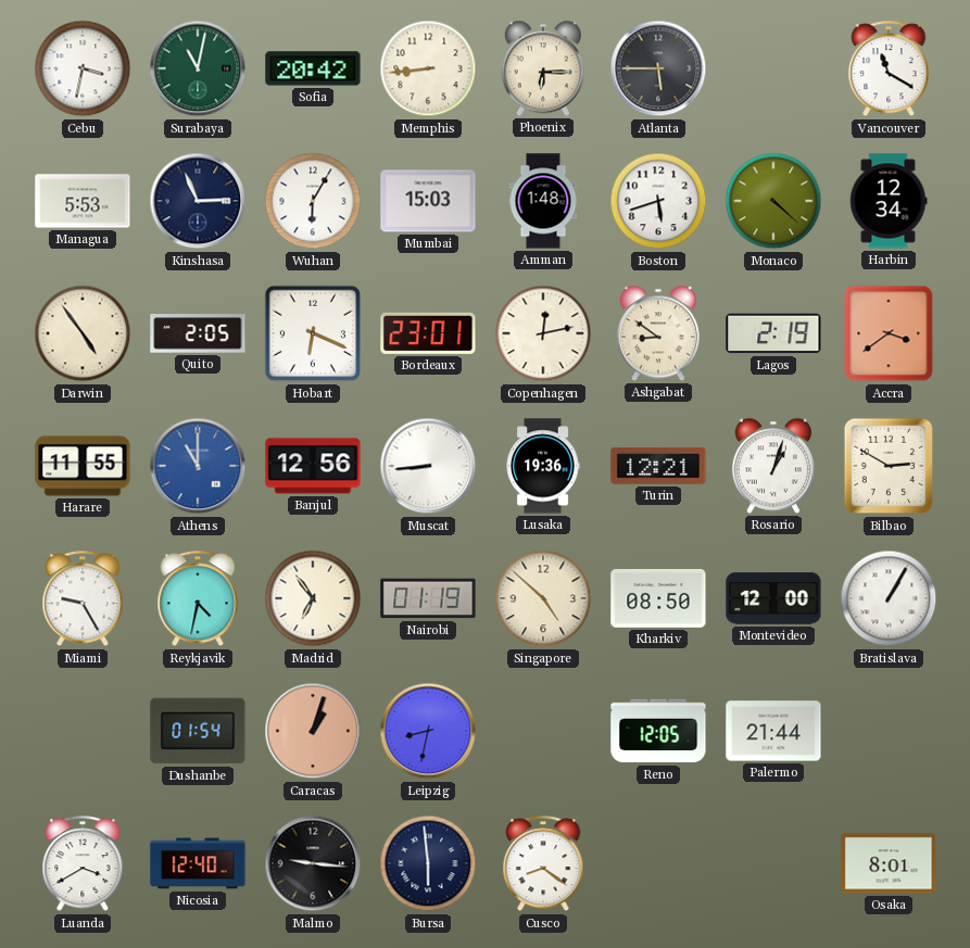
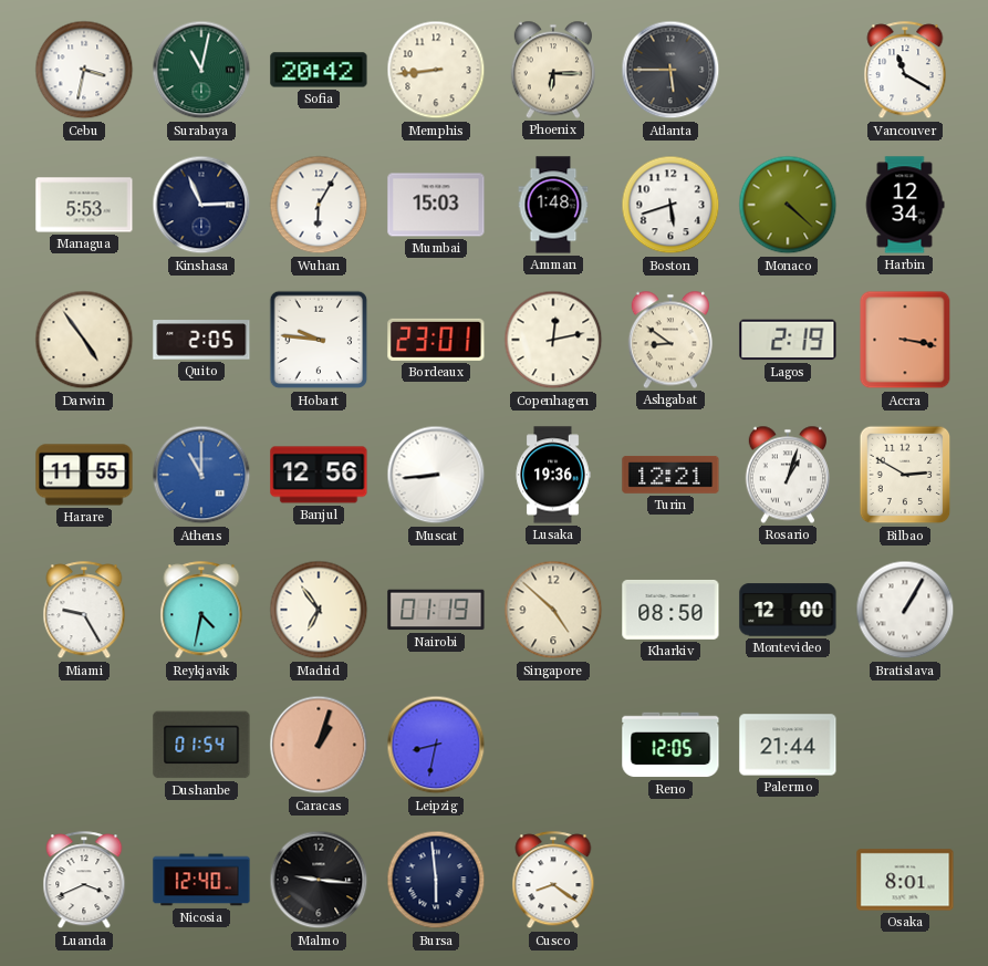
Hobart: 6:19 -> 9:46
Accra: 3:39 -> 3:17
Luanda: 3:40 -> 3:41
